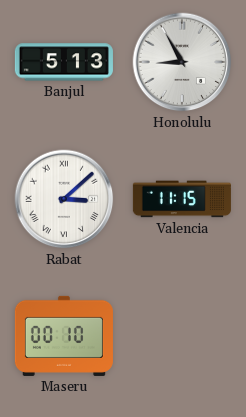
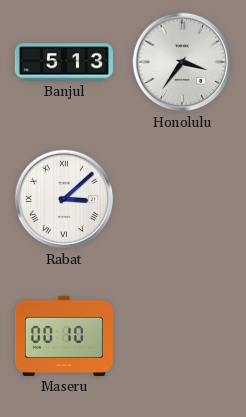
Honolulu: 8:55 -> 3:36
Valencia: 11:15 -> none
